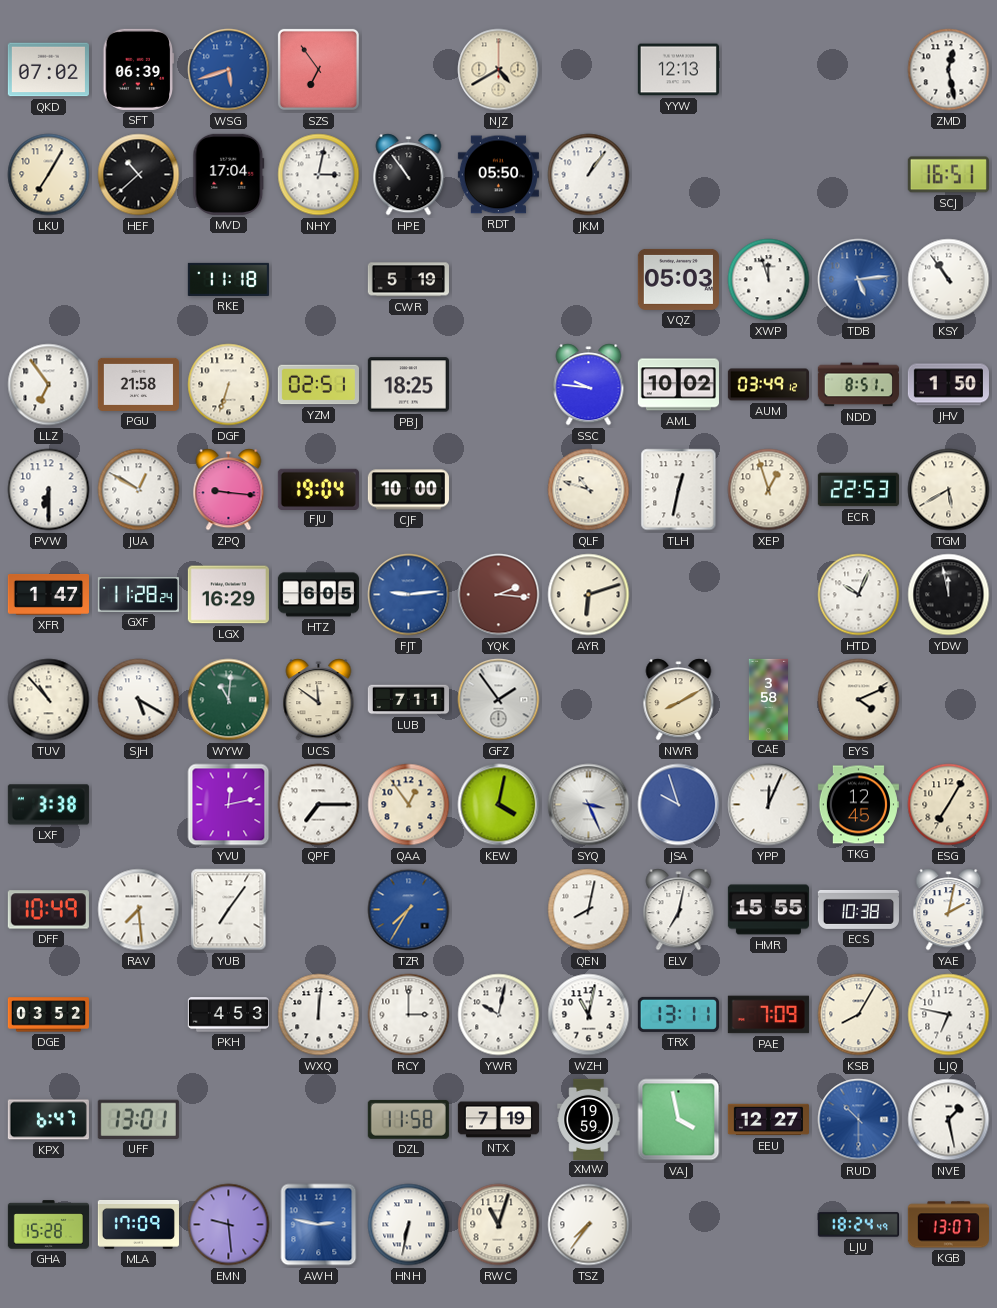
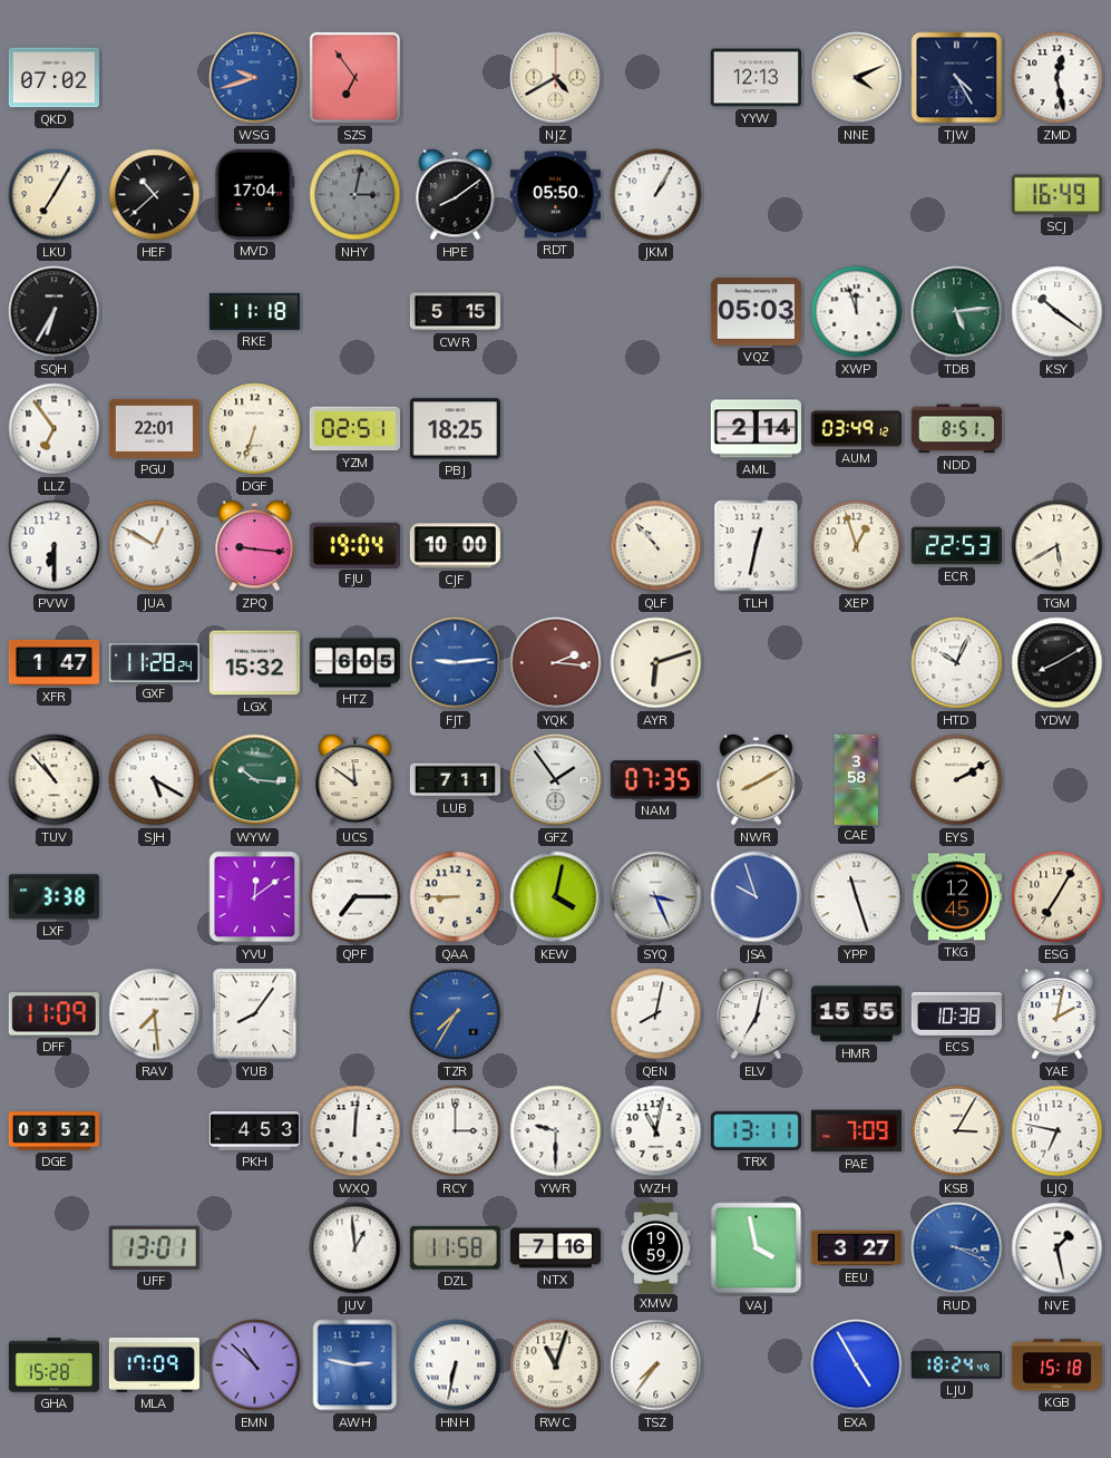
SFT: 06:39 -> none
WSG: 5:42 -> 9:42
NNE: none -> 4:11
TJW: none -> 4:25
NHY dial: white -> grey
HPE: 10:54 -> 8:09
JKM: 1:06 -> 1:05
SCJ: 16:51 -> 16:49
SQH: none -> 6:35
CWR: 5:19 -> 5:15
TDB dial: blue -> green
KSY: 10:54 -> 10:21
PGU: 21:58 -> 22:01
SSC: 9:46 -> none
AML: 10:02 -> 2:14
JHV: 1:50 -> none
QLF: 10:48 -> 10:53
LGX: 16:29 -> 15:32
YDW: 11:58 -> 8:10
WYW: 11:01 -> 10:16
NAM: none -> 07:35
EYS: 4:11 -> 2:10
YVU: 12:13 -> 12:09
QAA: 12:54 -> 8:45
YPP: 12:04 -> 11:27
DFF: 10:49 -> 11:09
YUB: 7:06 -> 8:06
YWR: 10:02 -> 9:30
KSB: 8:05 -> 3:05
KPX: 6:47 -> none
JUV: none -> 12:59
NTX: 7:19 -> 7:16
EEU: 12:27 -> 3:27
RUD: 10:30 -> 3:19
EMN: 9:29 -> 10:52
EXA: none -> 4:55
KGB: 13:07 -> 15:18
